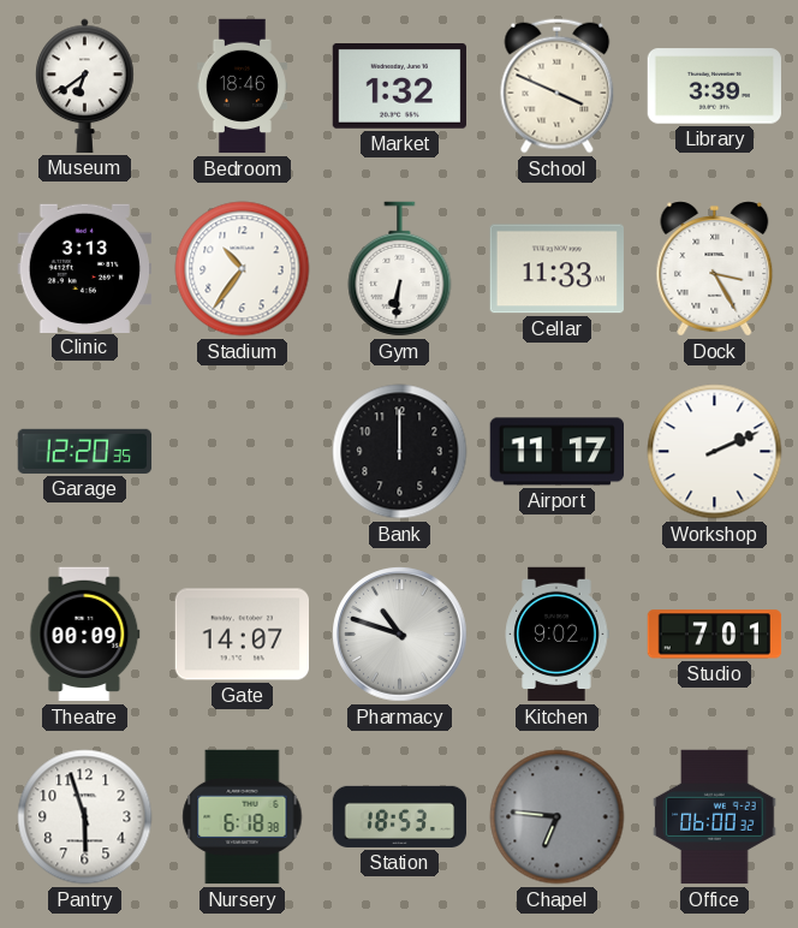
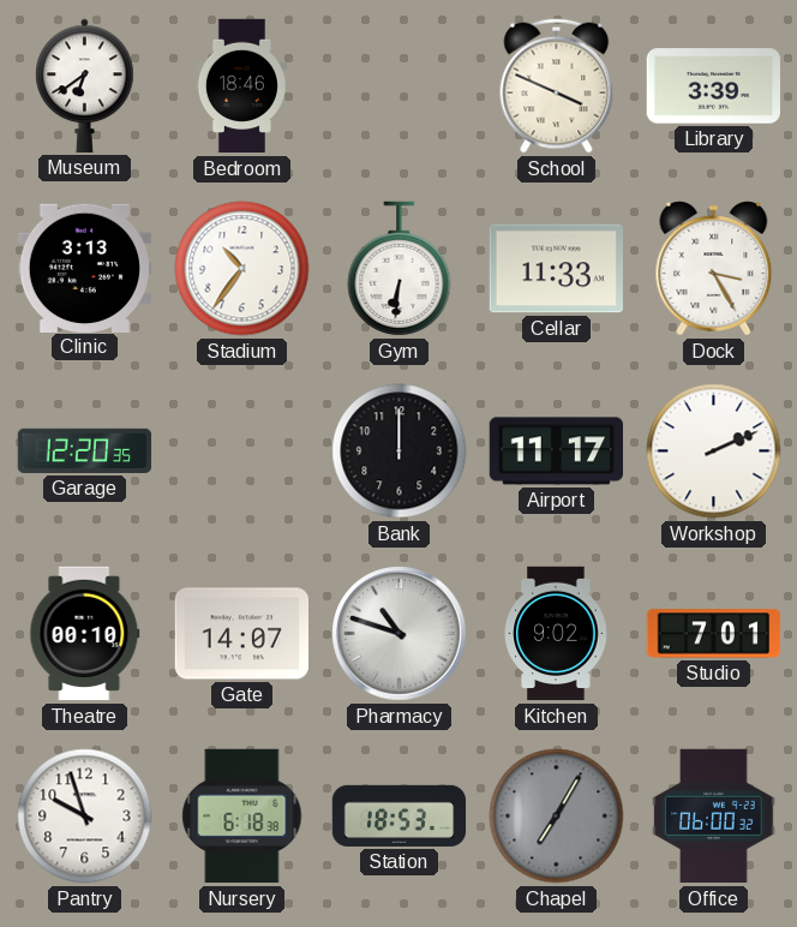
Market: 1:32 -> none
Theatre: 00:09 -> 00:10
Pantry: 5:57 -> 9:57
Chapel: 6:46 -> 7:05
